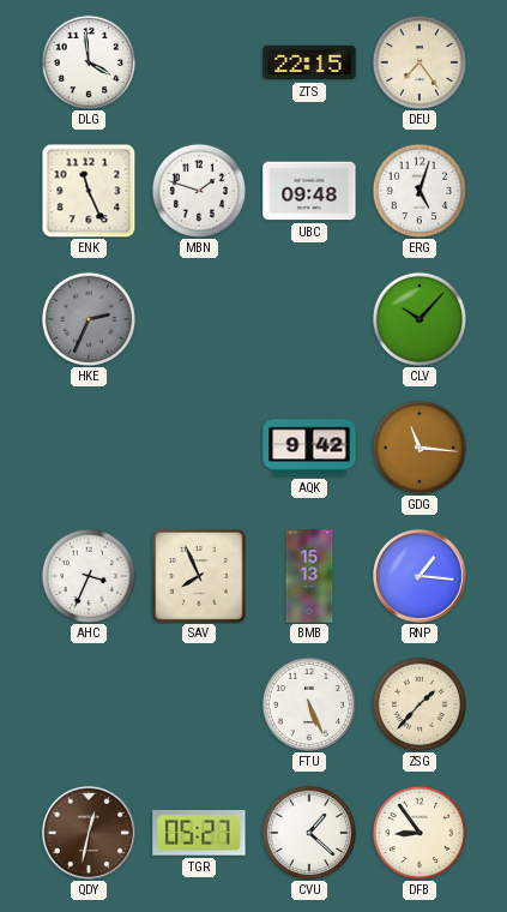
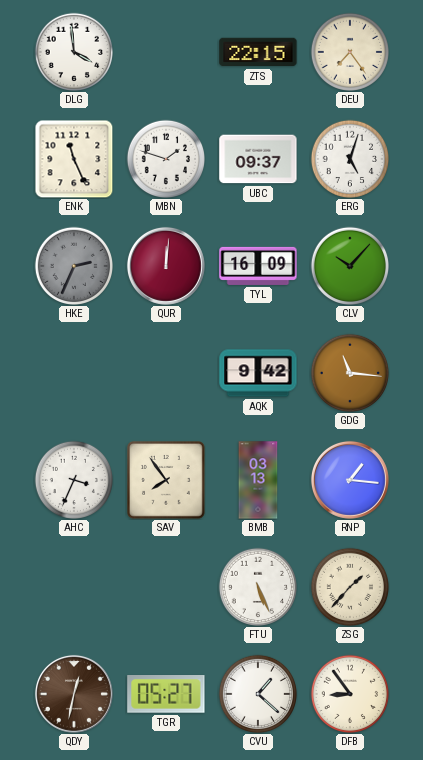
UBC: 09:48 -> 09:37
QUR: none -> 12:01
TYL: none -> 16:09
SAV: 7:56 -> 7:54
BMB: 15:13 -> 03:13
